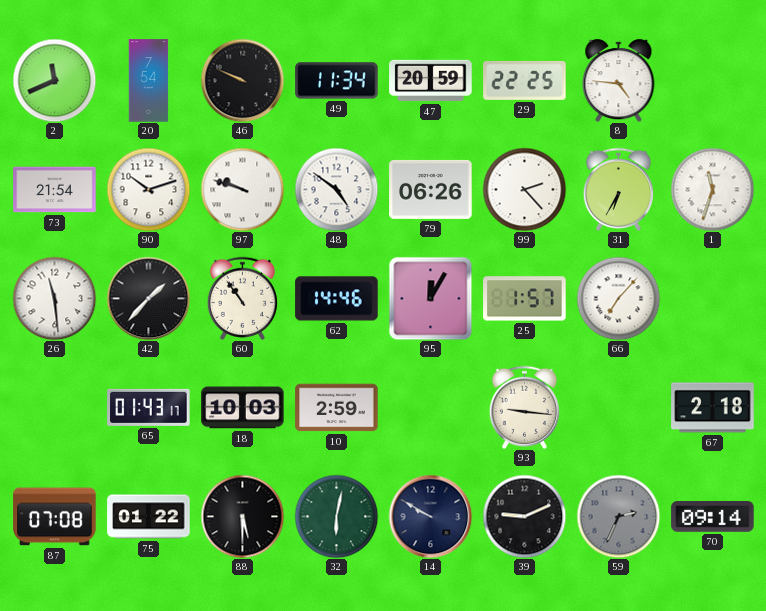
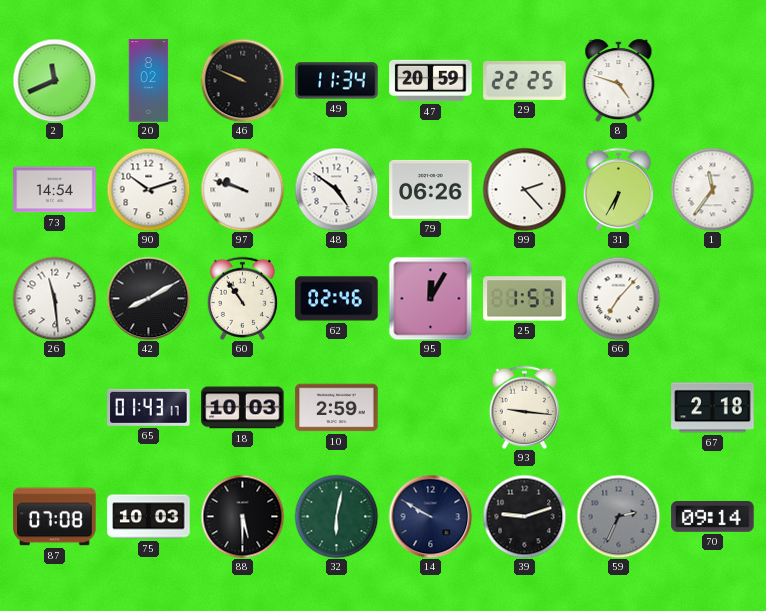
20: 7:54 -> 8:02
8: 4:46 -> 4:48
73: 21:54 -> 14:54
1: 11:33 -> 11:36
42: 1:37 -> 8:10
62: 14:46 -> 02:46
75: 01:22 -> 10:03
39: 9:11 -> 9:12
